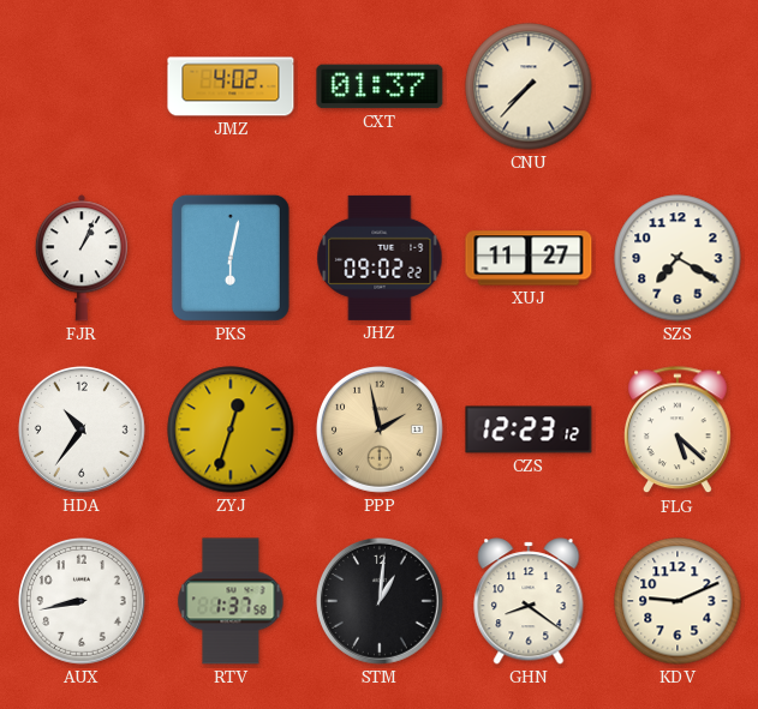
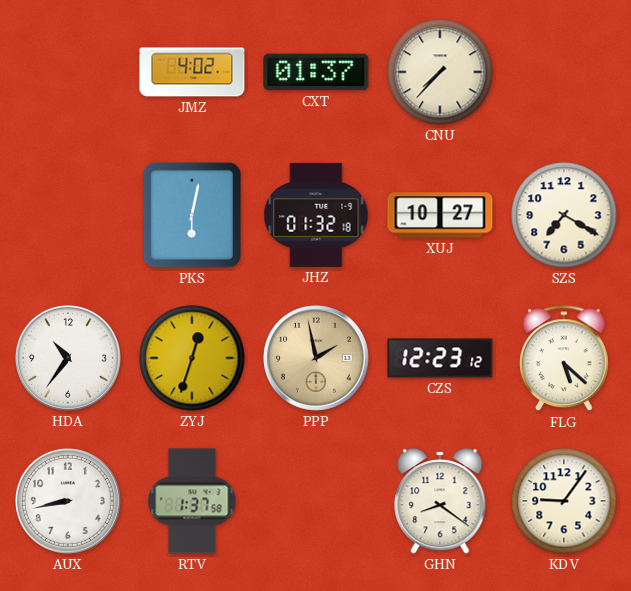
FJR: 1:04 -> none
JHZ: 09:02 -> 01:32
XUJ: 11:27 -> 10:27
STM: 1:01 -> none
KDV: 9:11 -> 9:06
